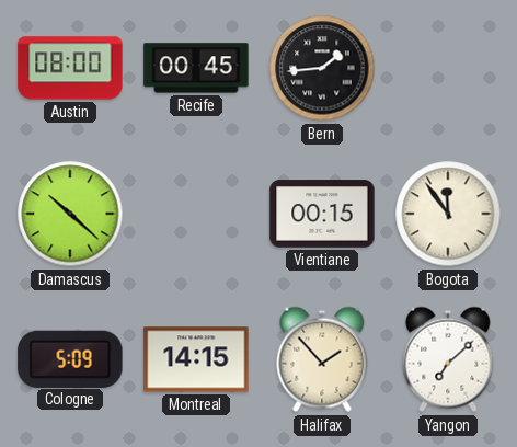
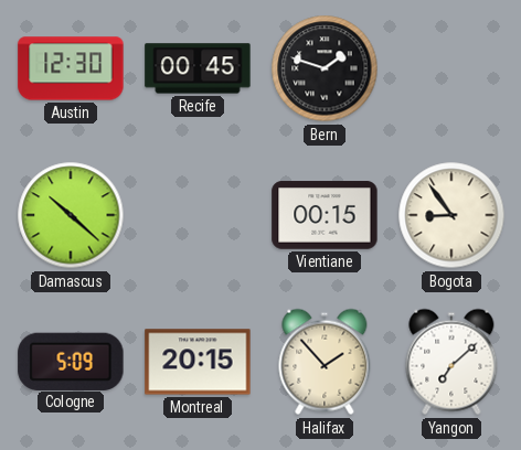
Austin: 08:00 -> 12:30
Bern: 1:44 -> 1:48
Bogota: 11:54 -> 8:54
Montreal: 14:15 -> 20:15
